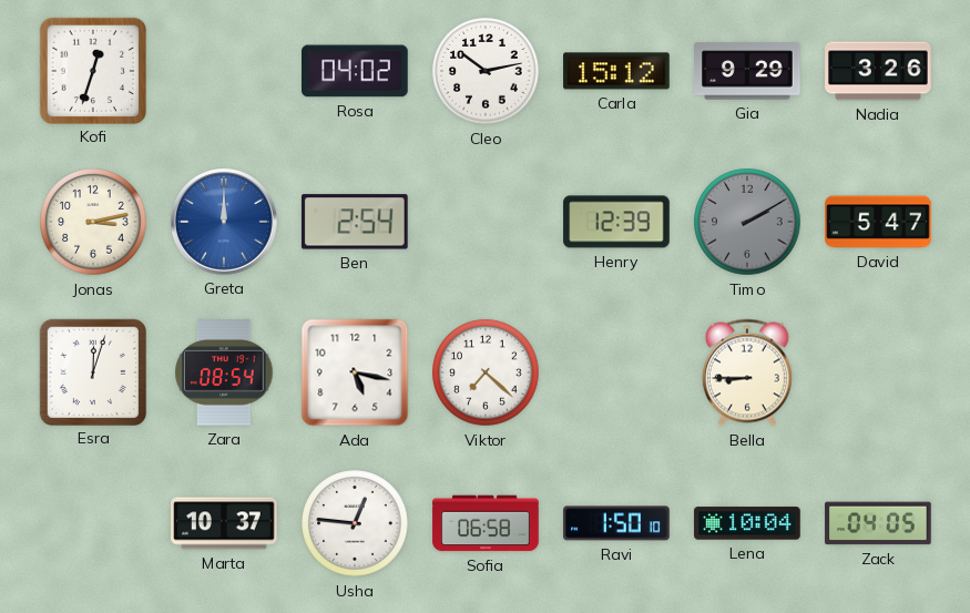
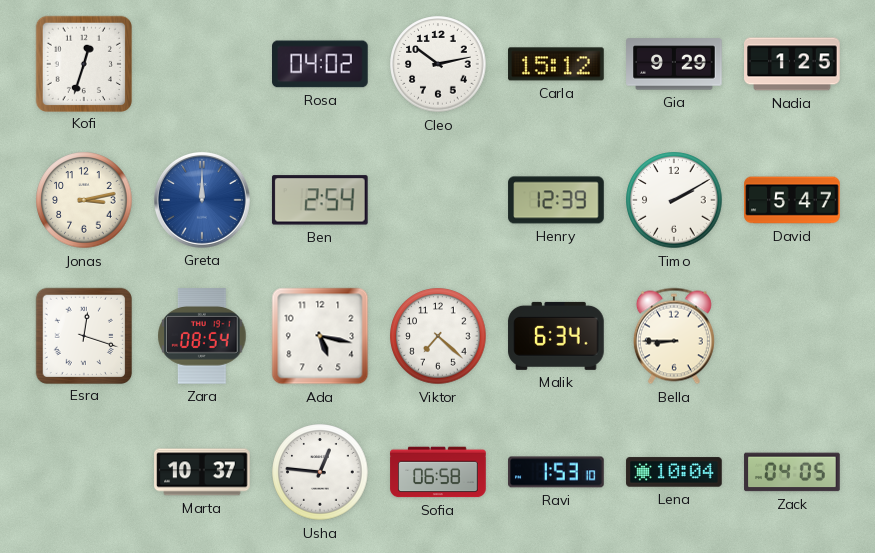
Nadia: 3:26 -> 1:25
Timo dial: grey -> white
Esra: 12:03 -> 12:18
Malik: none -> 6:34
Ravi: 1:50 -> 1:53
